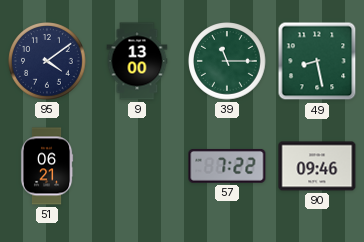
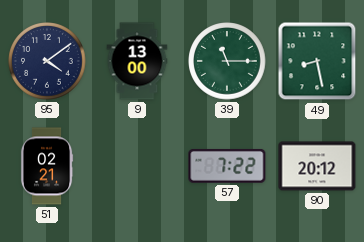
51: 06:21 -> 02:21
90: 09:46 -> 20:12
